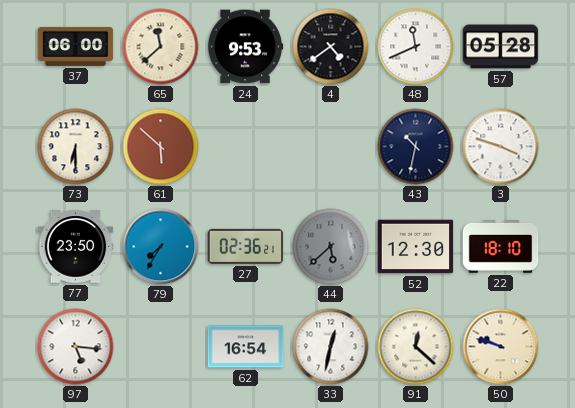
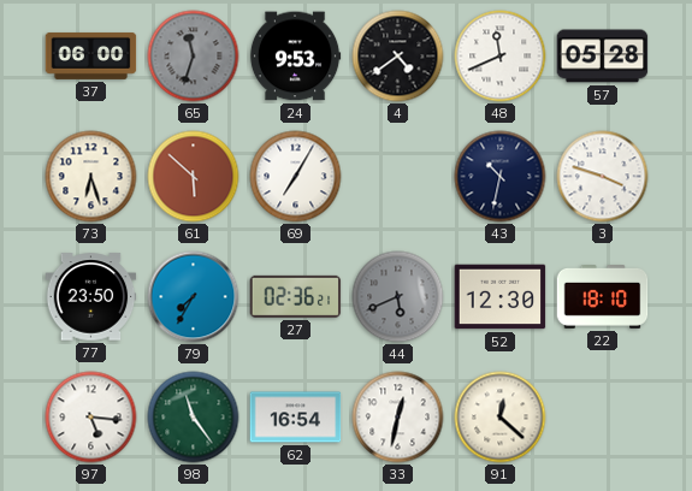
65: 11:38 -> 11:33
65 dial: cream -> grey
73: 6:30 -> 6:27
69: none -> 7:05
44: 5:38 -> 5:41
98: none -> 11:24
50: 9:48 -> none
